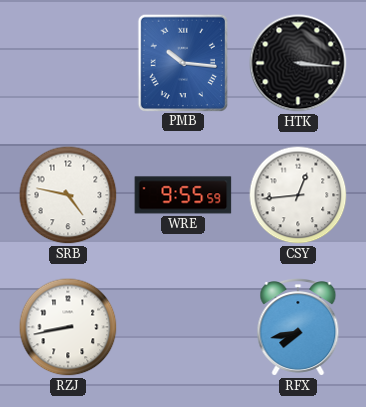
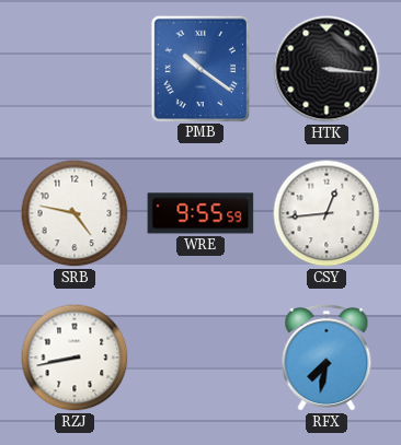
PMB: 10:16 -> 10:21
RFX: 7:43 -> 7:32
